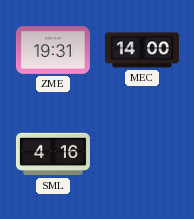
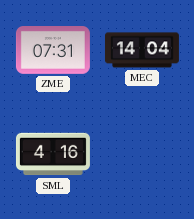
ZME: 19:31 -> 07:31
MEC: 14:00 -> 14:04
